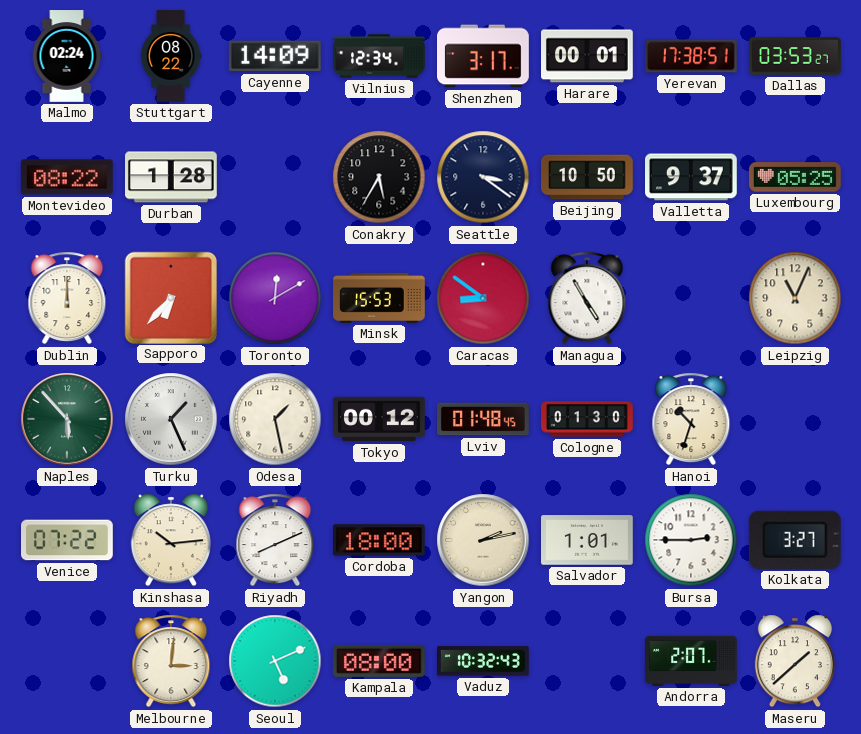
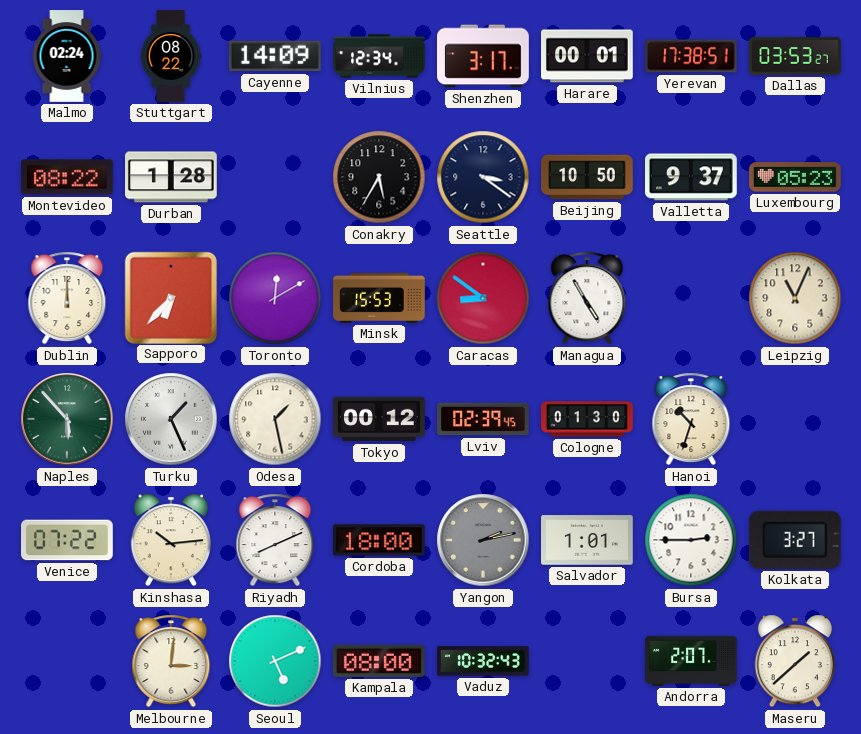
Luxembourg: 05:25 -> 05:23
Lviv: 01:48 -> 02:39
Yangon dial: cream -> grey
